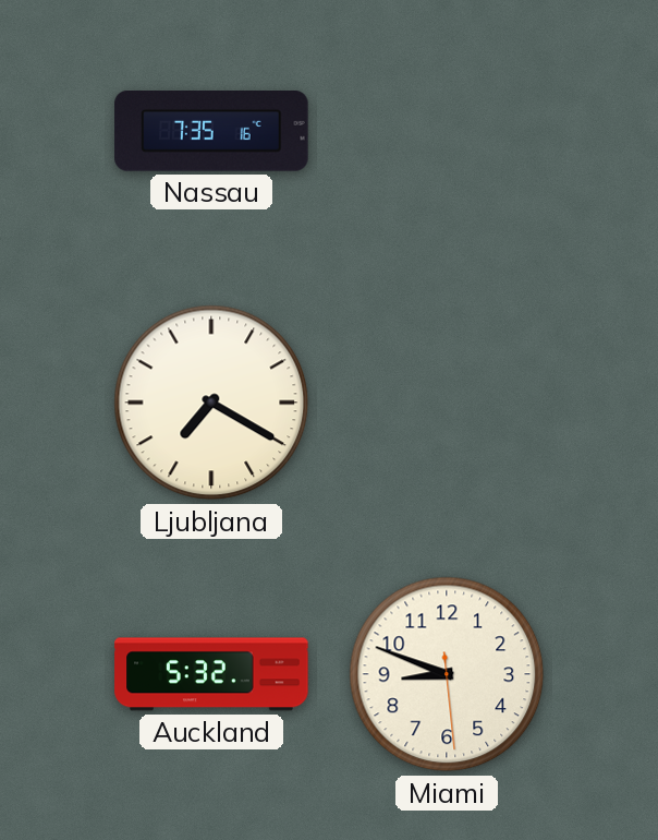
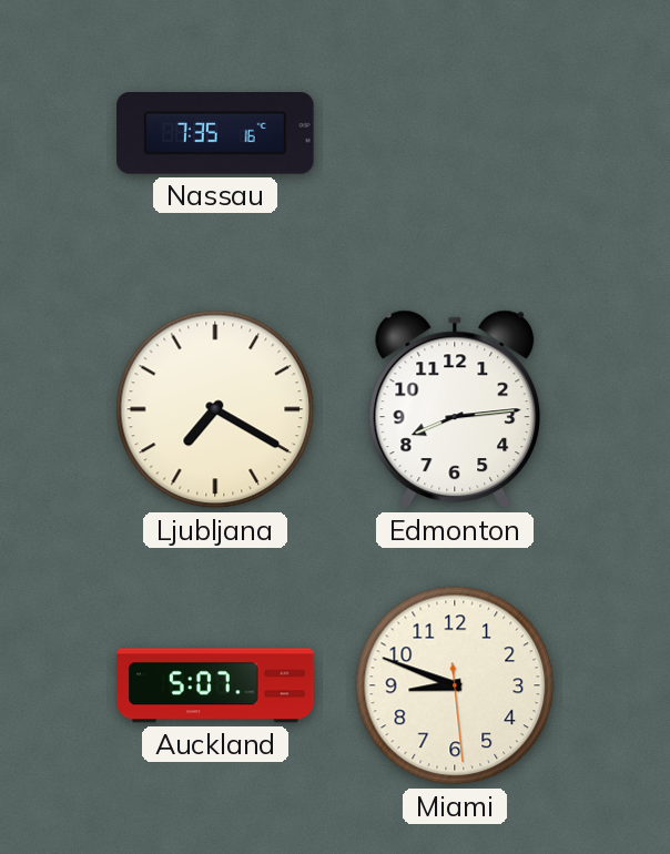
Edmonton: none -> 8:14
Auckland: 5:32 -> 5:07
